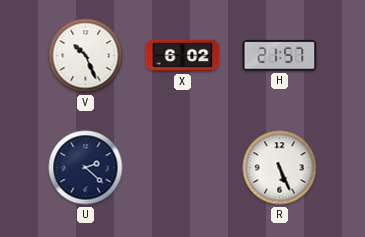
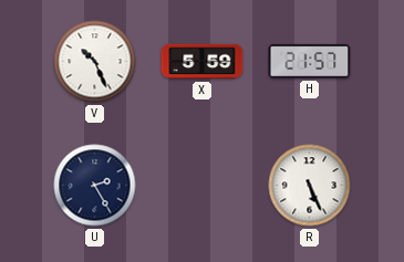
X: 6:02 -> 5:59
U: 2:22 -> 2:25
